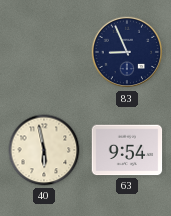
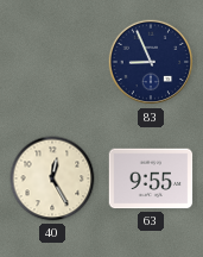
40: 5:58 -> 12:25
63: 9:54 -> 9:55
